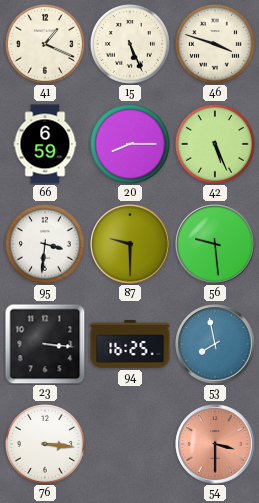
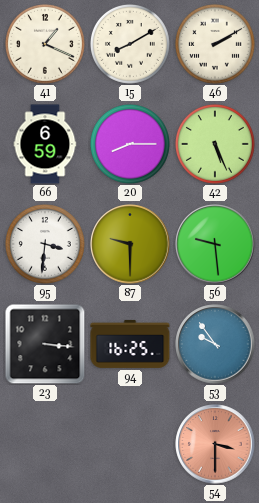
15: 5:26 -> 8:10
46: 3:48 -> 2:10
53: 7:58 -> 9:54
76: 3:16 -> none
